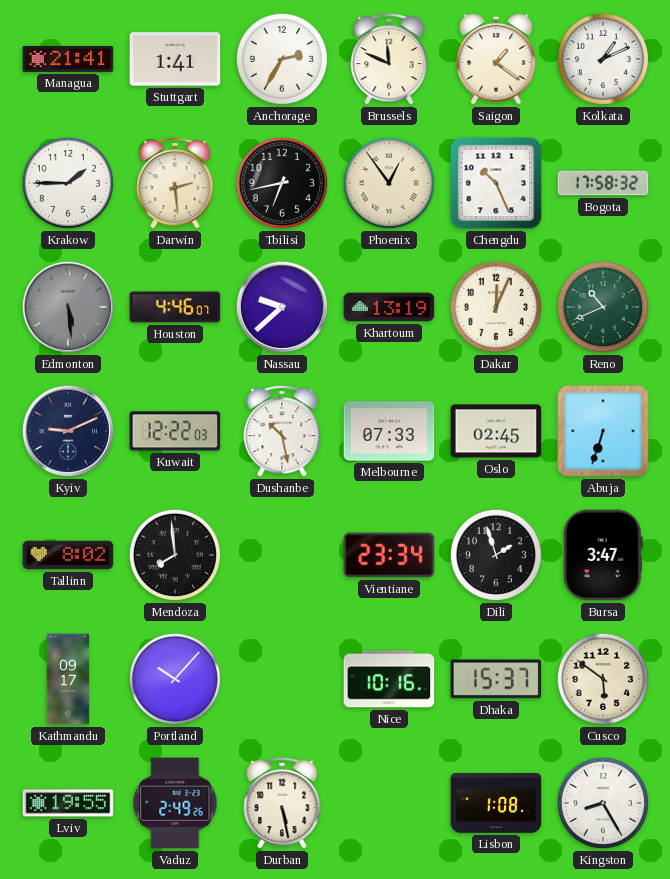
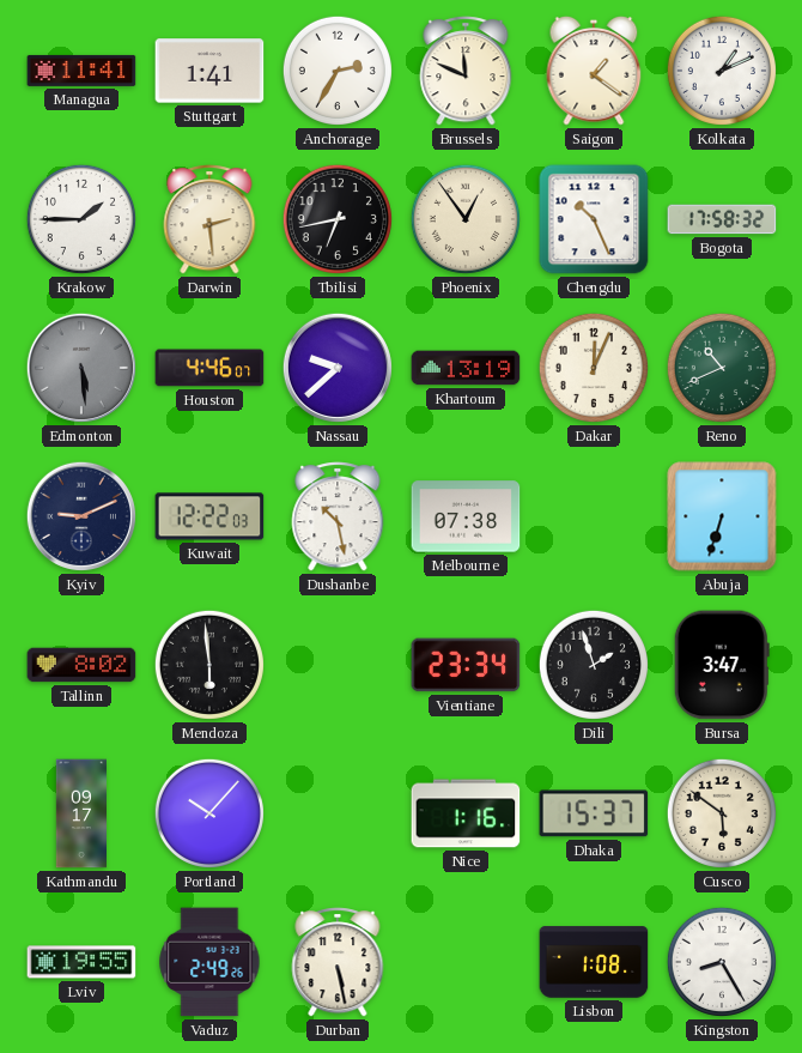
Managua: 21:41 -> 11:41
Melbourne: 07:33 -> 07:38
Oslo: 02:45 -> none
Mendoza: 7:59 -> 5:59
Nice: 10:16 -> 1:16
